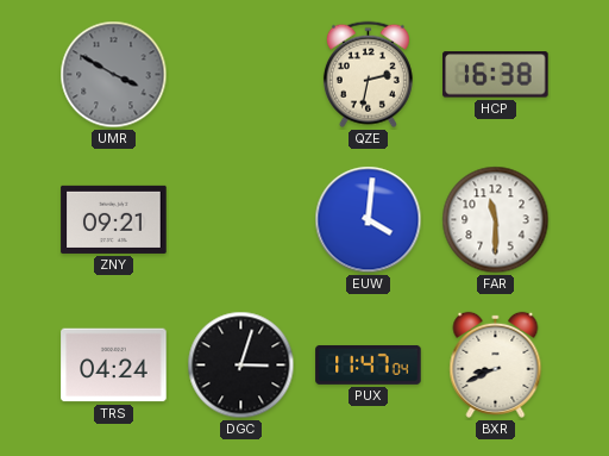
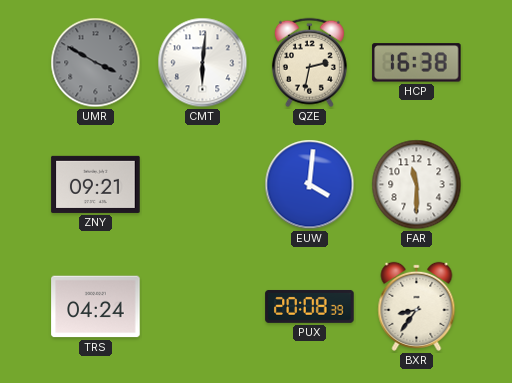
CMT: none -> 6:01
DGC: 3:03 -> none
PUX: 11:47 -> 20:08
BXR: 8:41 -> 8:36
